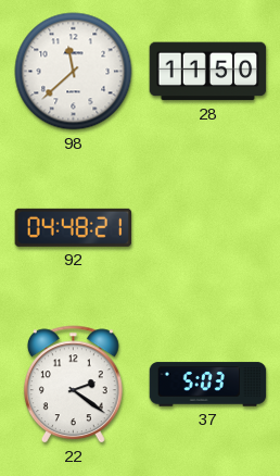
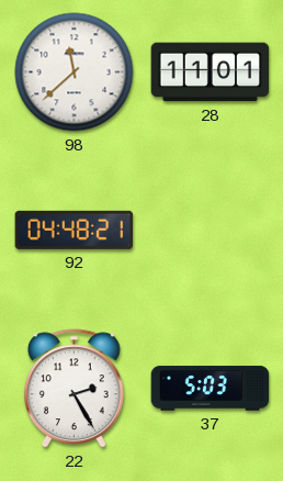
28: 11:50 -> 11:01
22: 2:21 -> 2:25
